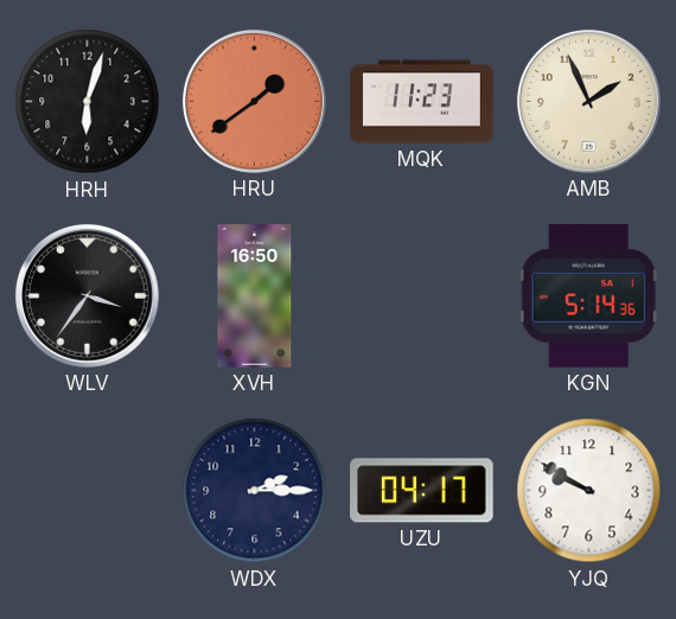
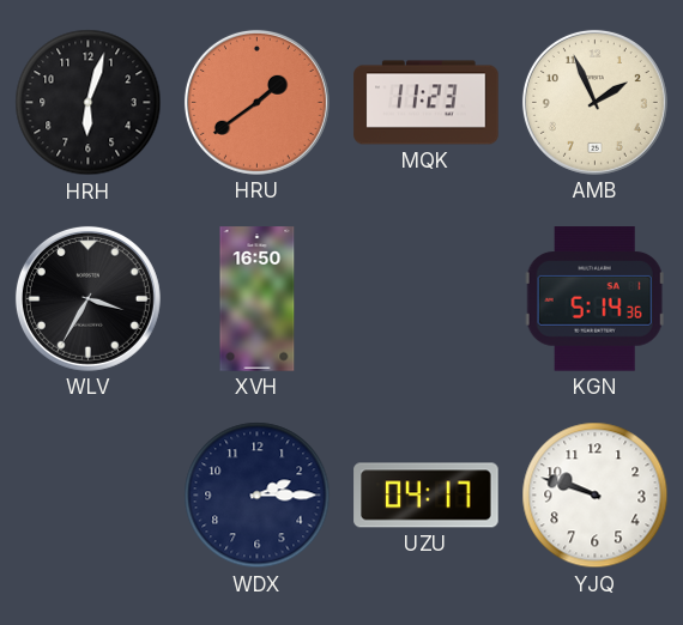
WLV: 3:36 -> 3:35
YJQ: 9:50 -> 9:48
